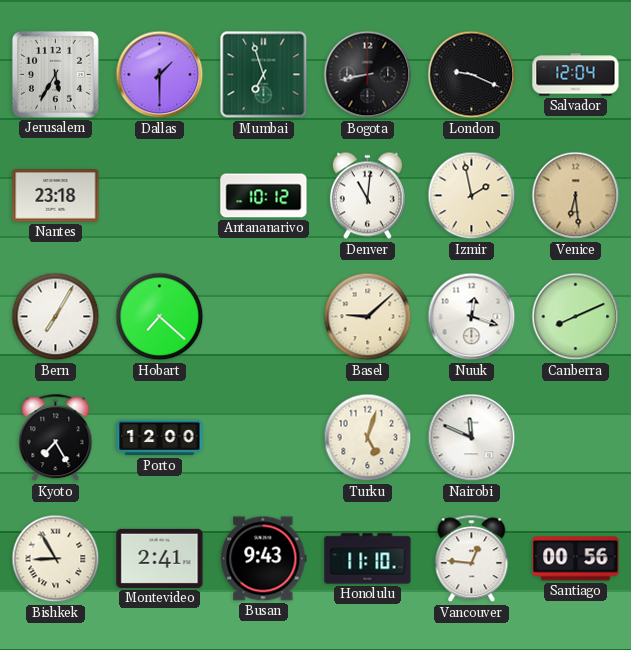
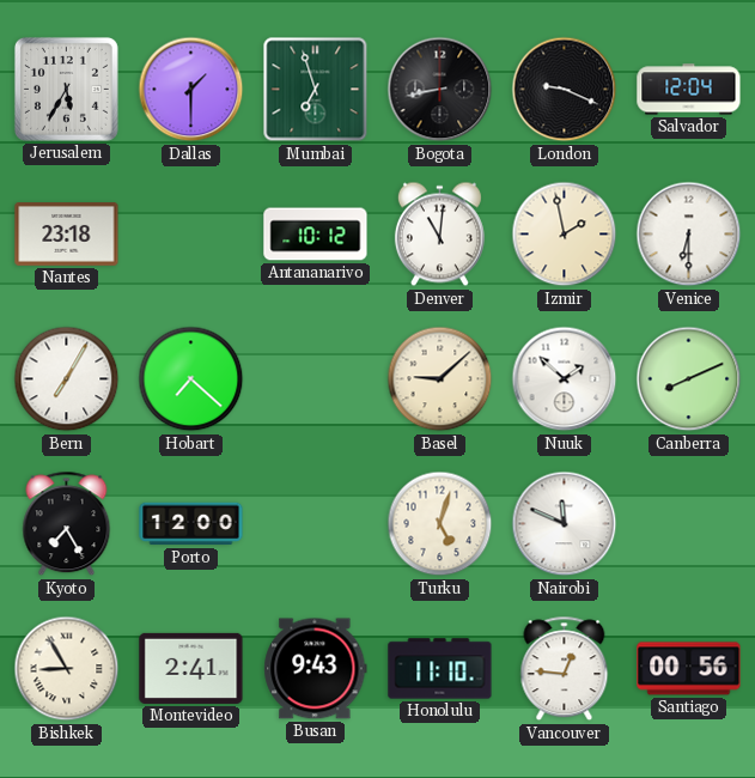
Venice: 6:29 -> 6:30
Venice dial: champagne -> white
Nuuk: 12:18 -> 1:52
